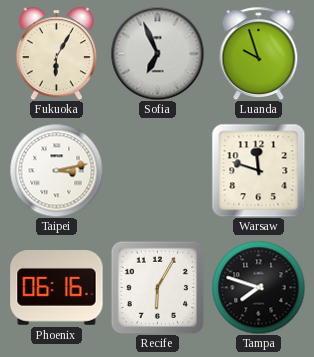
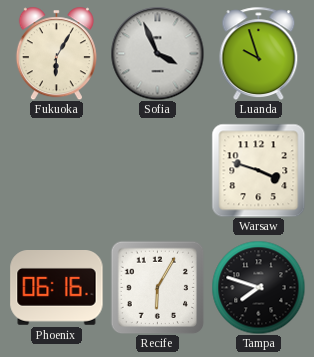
Sofia: 6:56 -> 3:56
Taipei: 3:13 -> none
Warsaw: 11:48 -> 3:48
